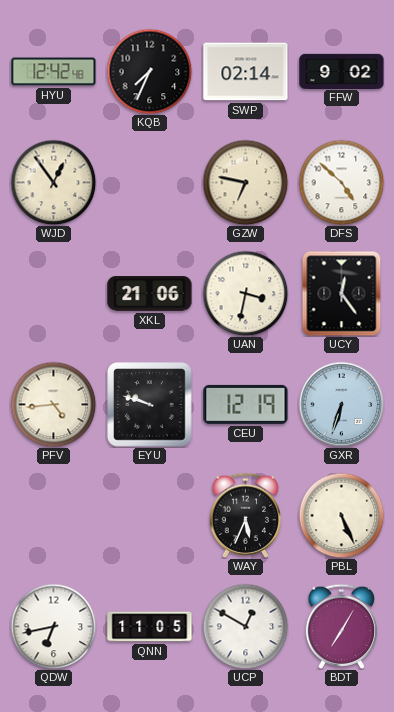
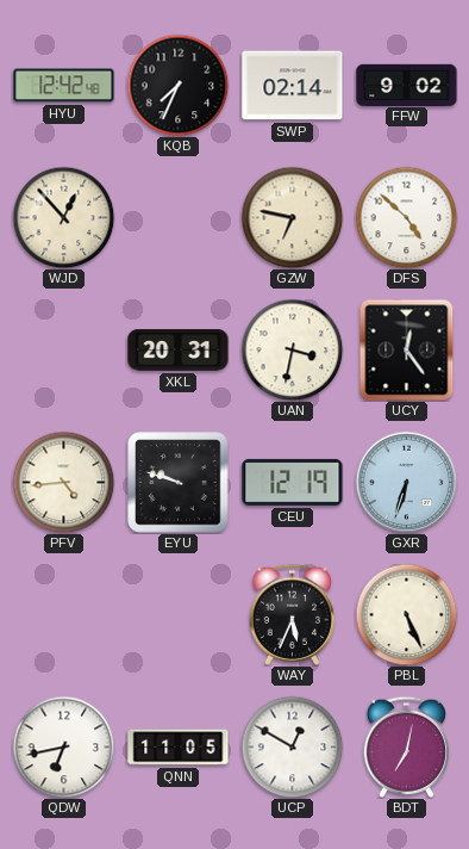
WJD: 12:54 -> 12:53
XKL: 21:06 -> 20:31
BDT: 7:05 -> 7:02
